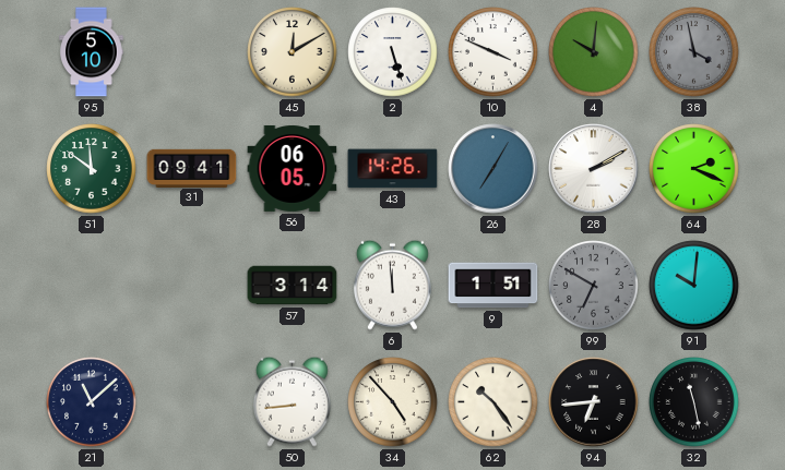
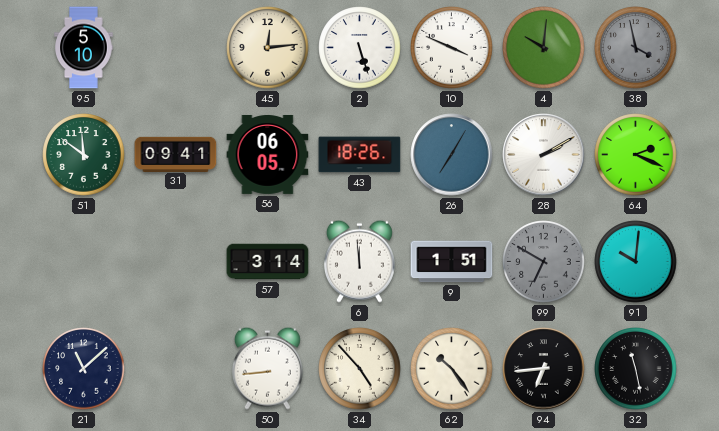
45: 12:10 -> 12:14
43: 14:26 -> 18:26
